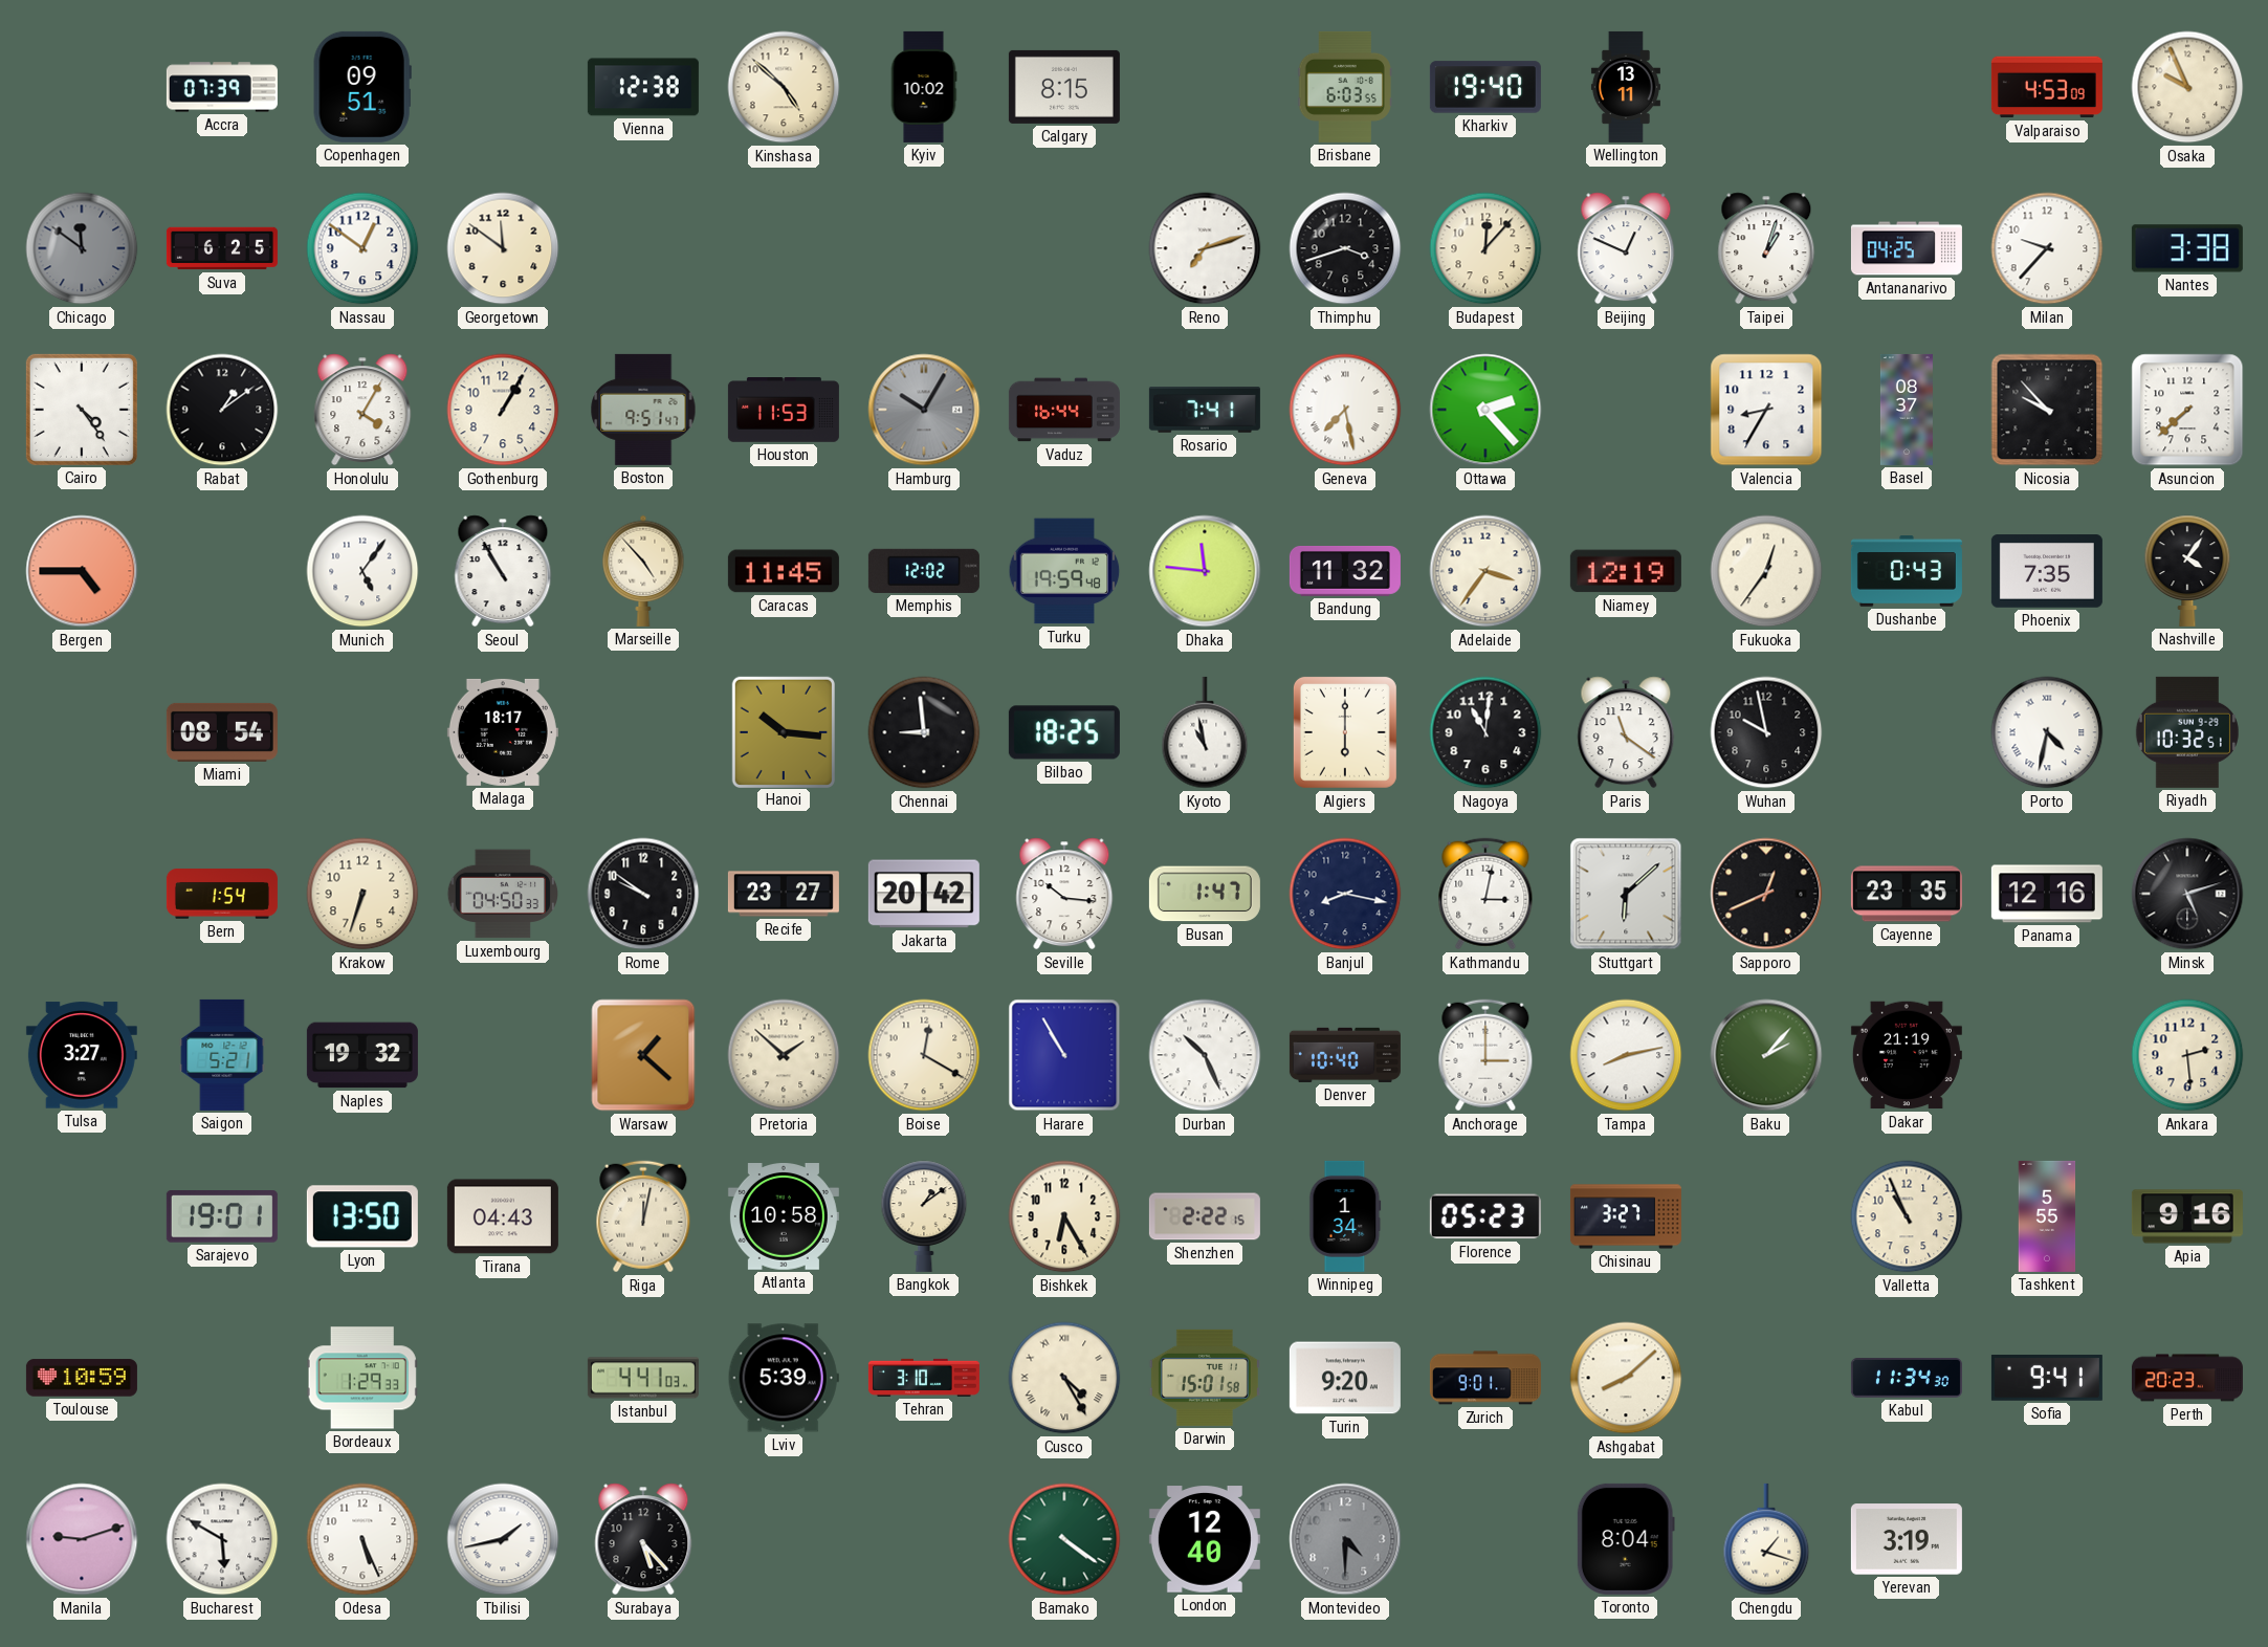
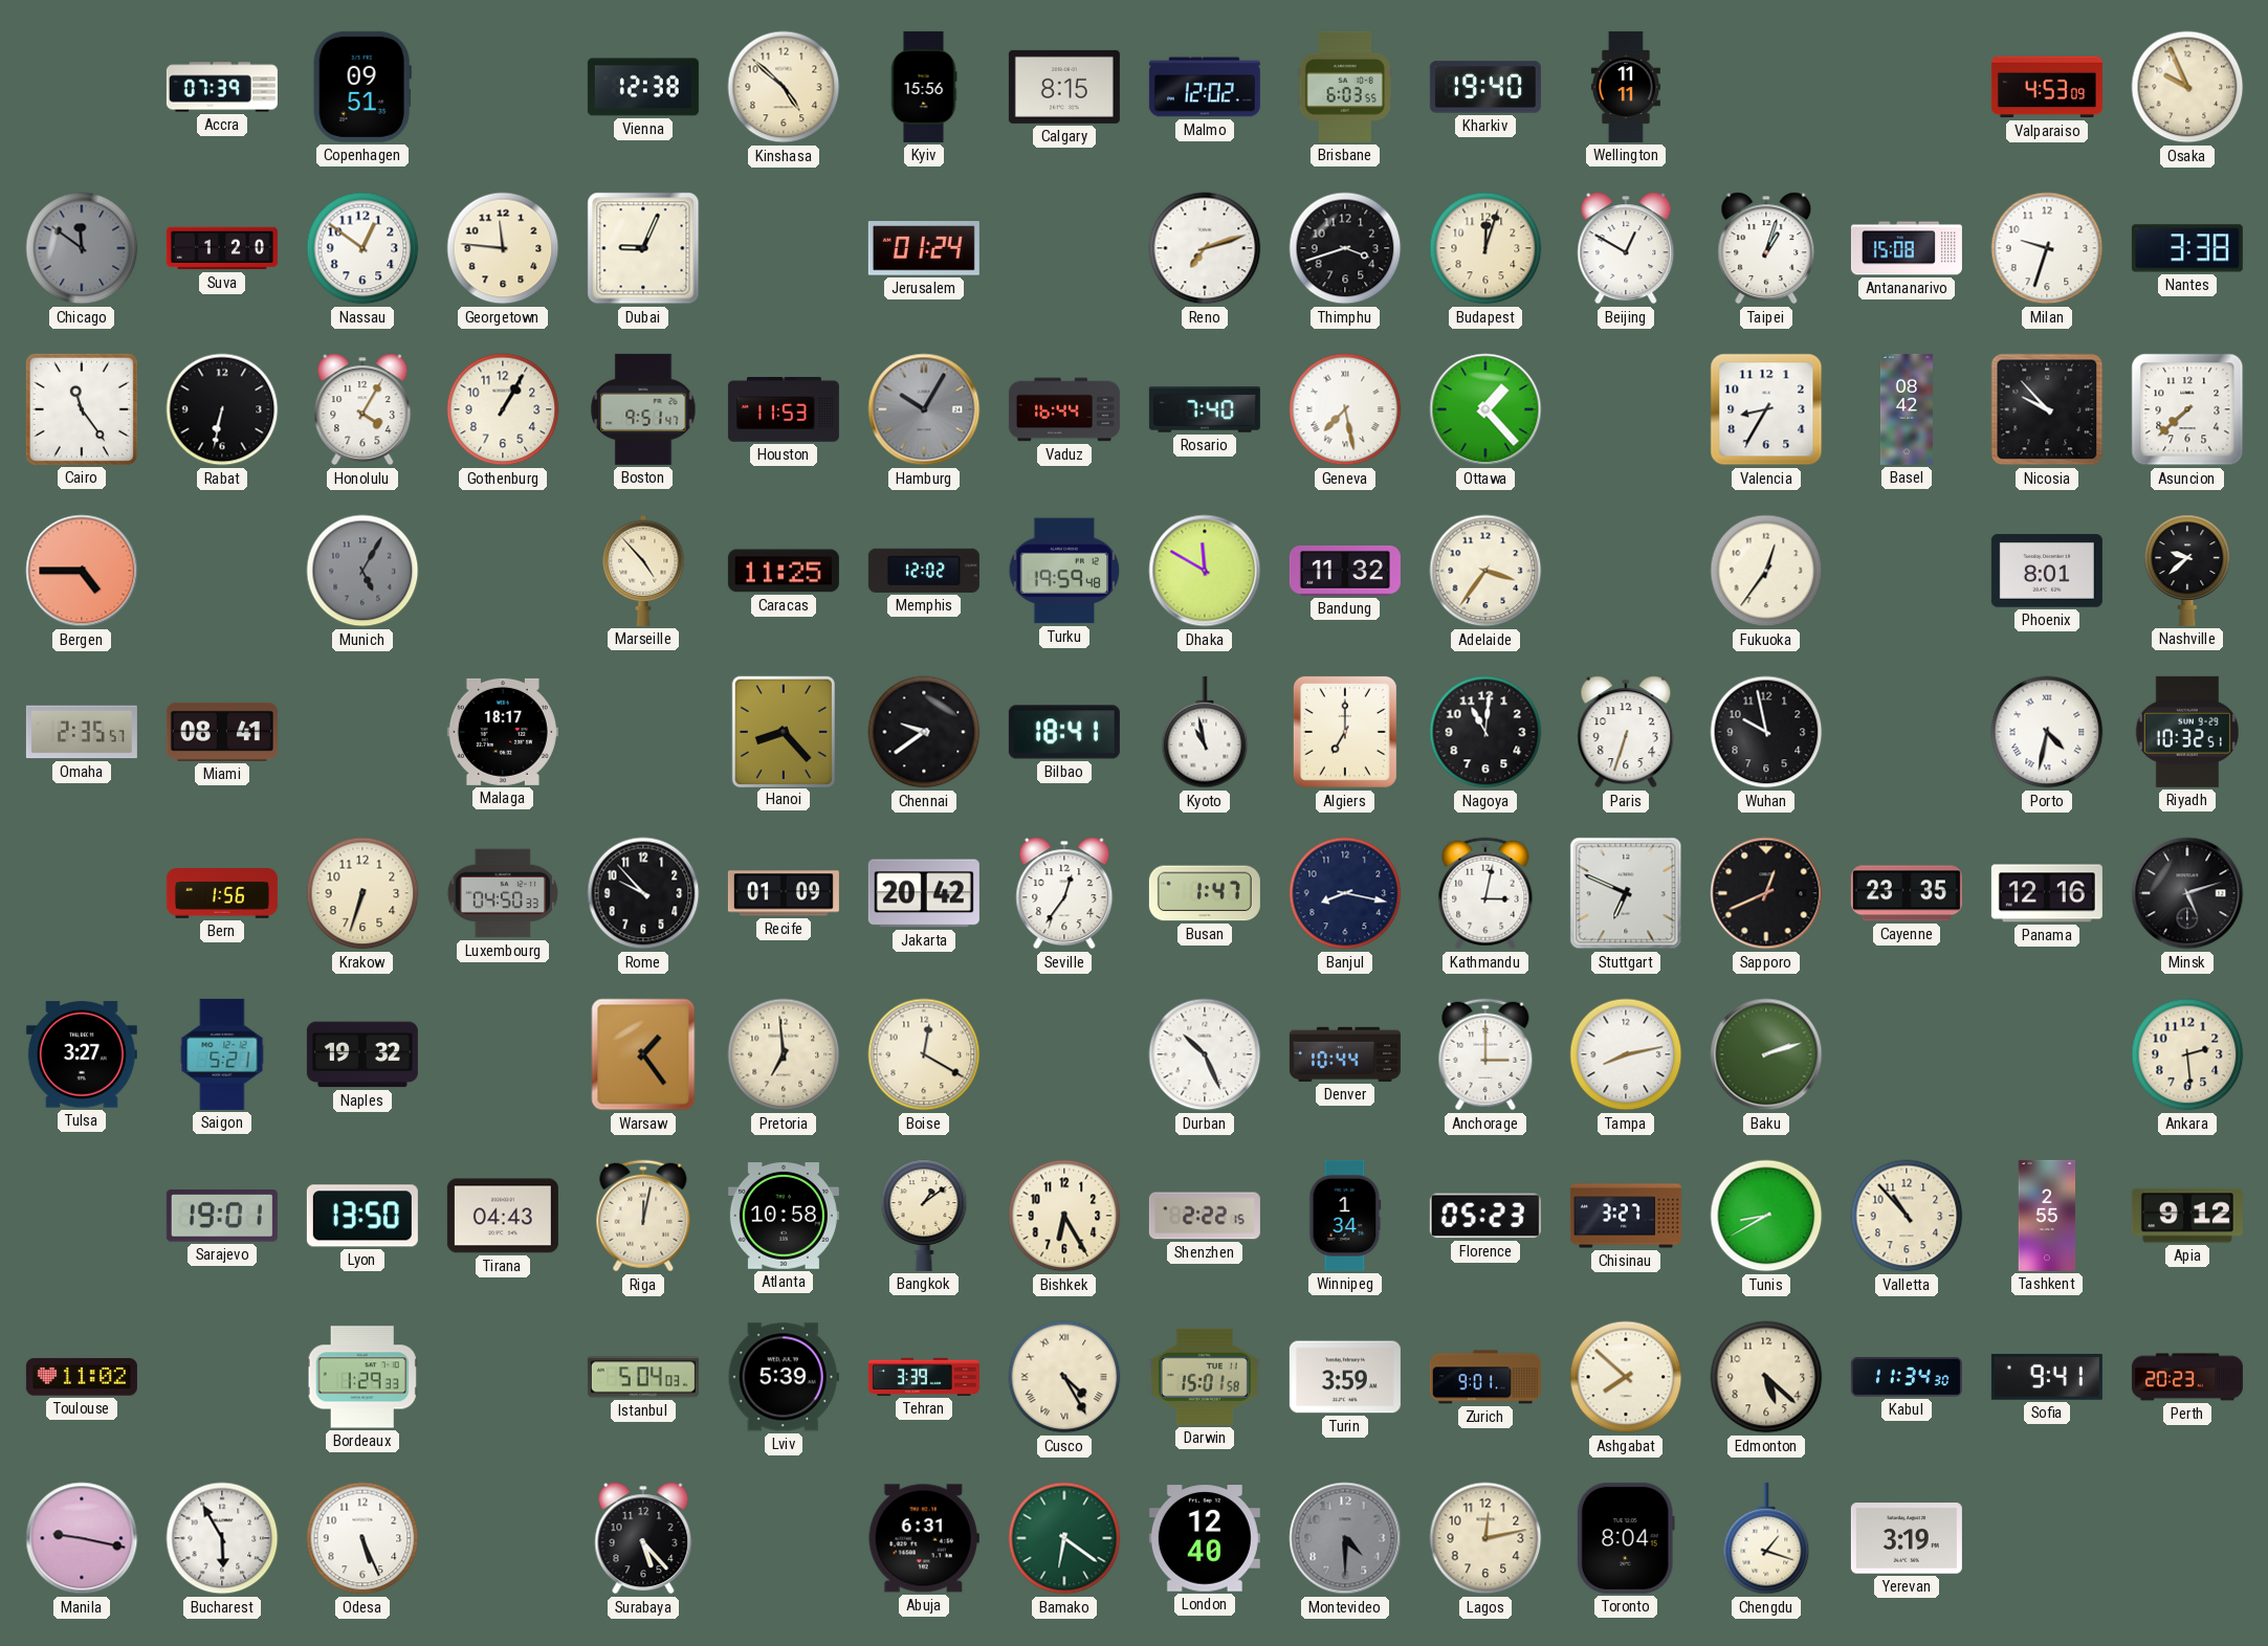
Kyiv: 10:02 -> 15:56
Malmo: none -> 12:02
Wellington: 13:11 -> 11:11
Suva: 6:25 -> 1:20
Georgetown: 11:51 -> 11:46
Dubai: none -> 9:04
Jerusalem: none -> 01:24
Budapest: 12:07 -> 12:03
Beijing: 12:49 -> 12:50
Antananarivo: 04:25 -> 15:08
Milan: 9:37 -> 9:33
Cairo: 4:24 -> 11:24
Rabat: 1:09 -> 6:32
Rosario: 7:41 -> 7:40
Ottawa: 2:23 -> 1:23
Basel: 08:37 -> 08:42
Munich: 5:06 -> 5:05
Munich dial: white -> grey
Seoul: 10:55 -> none
Caracas: 11:45 -> 11:25
Dhaka: 11:46 -> 11:50
Niamey: 12:19 -> none
Dushanbe: 0:43 -> none
Phoenix: 7:35 -> 8:01
Nashville: 4:06 -> 9:38
Omaha: none -> 2:35
Miami: 08:54 -> 08:41
Hanoi: 10:16 -> 8:23
Chennai: 8:59 -> 9:39
Bilbao: 18:25 -> 18:41
Algiers: 6:00 -> 7:00
Paris: 11:21 -> 6:33
Bern: 1:54 -> 1:56
Rome: 9:51 -> 9:53
Recife: 23:27 -> 01:09
Seville: 10:16 -> 12:36
Stuttgart: 6:08 -> 6:49
Warsaw: 1:22 -> 1:24
Pretoria: 1:52 -> 6:59
Harare: 10:55 -> none
Denver: 10:40 -> 10:44
Baku: 2:07 -> 2:12
Dakar: 21:19 -> none
Tunis: none -> 8:40
Valletta: 10:56 -> 10:53
Tashkent: 5:55 -> 2:55
Apia: 9:16 -> 9:12
Toulouse: 10:59 -> 11:02
Istanbul: 4:41 -> 5:04
Tehran: 3:10 -> 3:39
Turin: 9:20 -> 3:59
Ashgabat: 8:08 -> 7:52
Edmonton: none -> 5:22
Manila: 9:12 -> 9:17
Bucharest: 5:50 -> 5:55
Tbilisi: 1:43 -> none
Abuja: none -> 6:31
Bamako: 4:21 -> 6:21
Lagos: none -> 12:13
